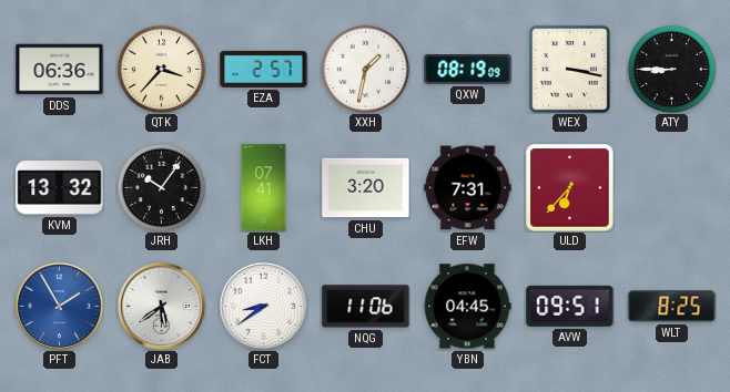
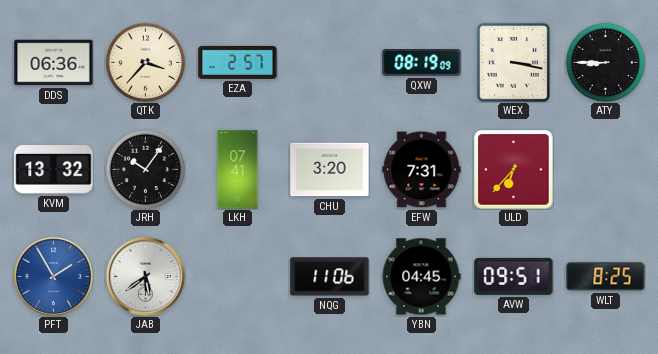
XXH: 1:32 -> none
FCT: 8:39 -> none
